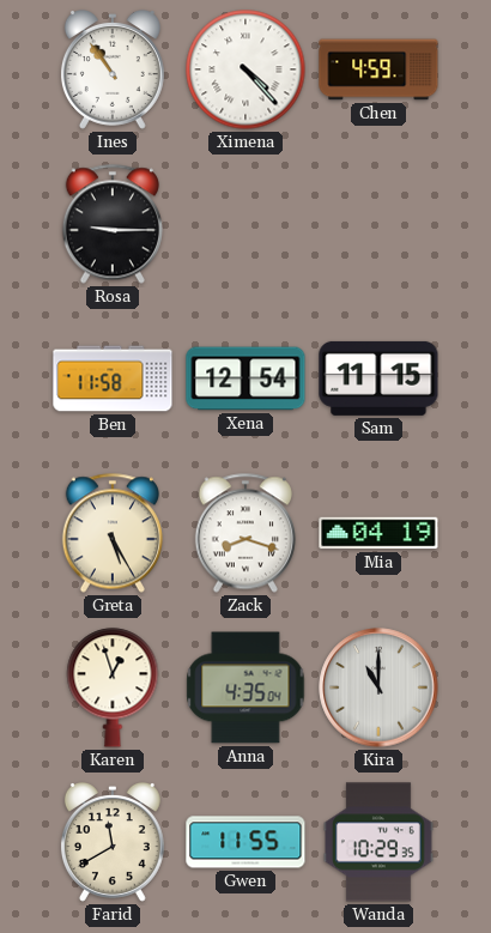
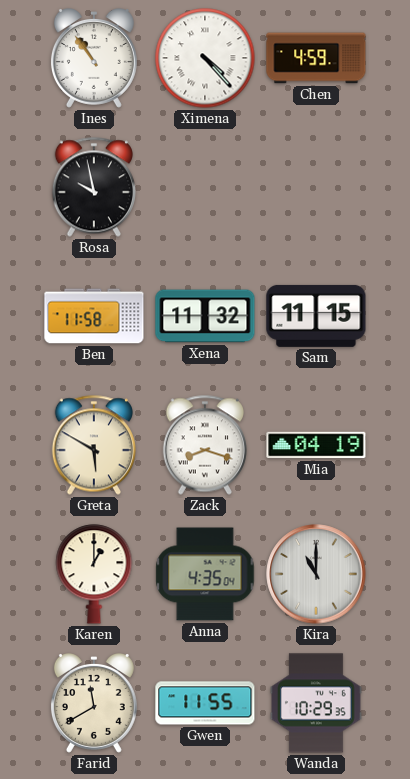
Rosa: 9:15 -> 9:58
Xena: 12:54 -> 11:32
Greta: 5:25 -> 5:50
Karen: 12:57 -> 1:00
